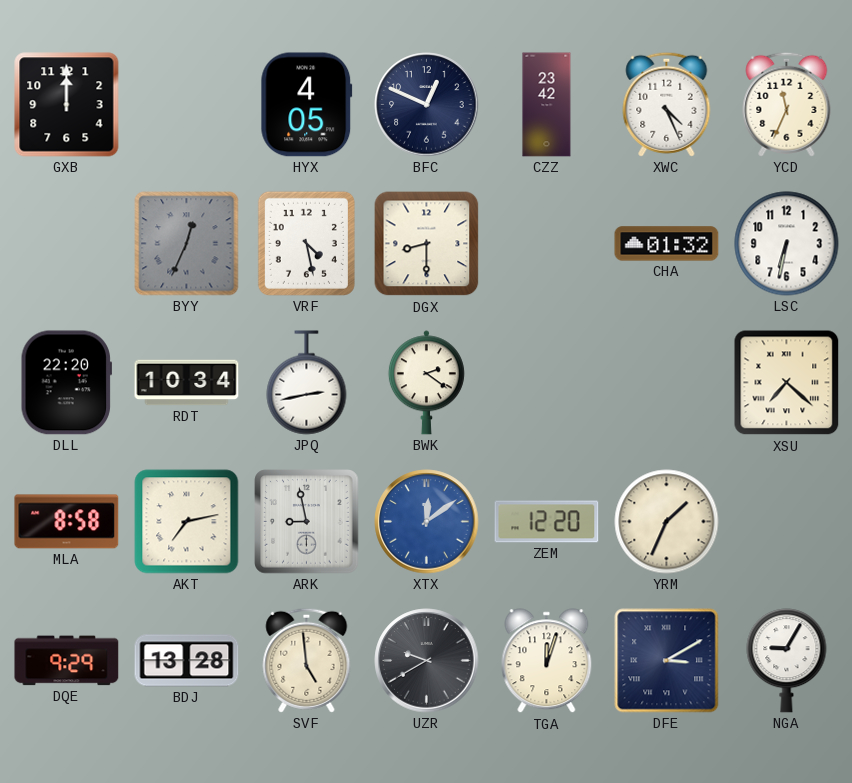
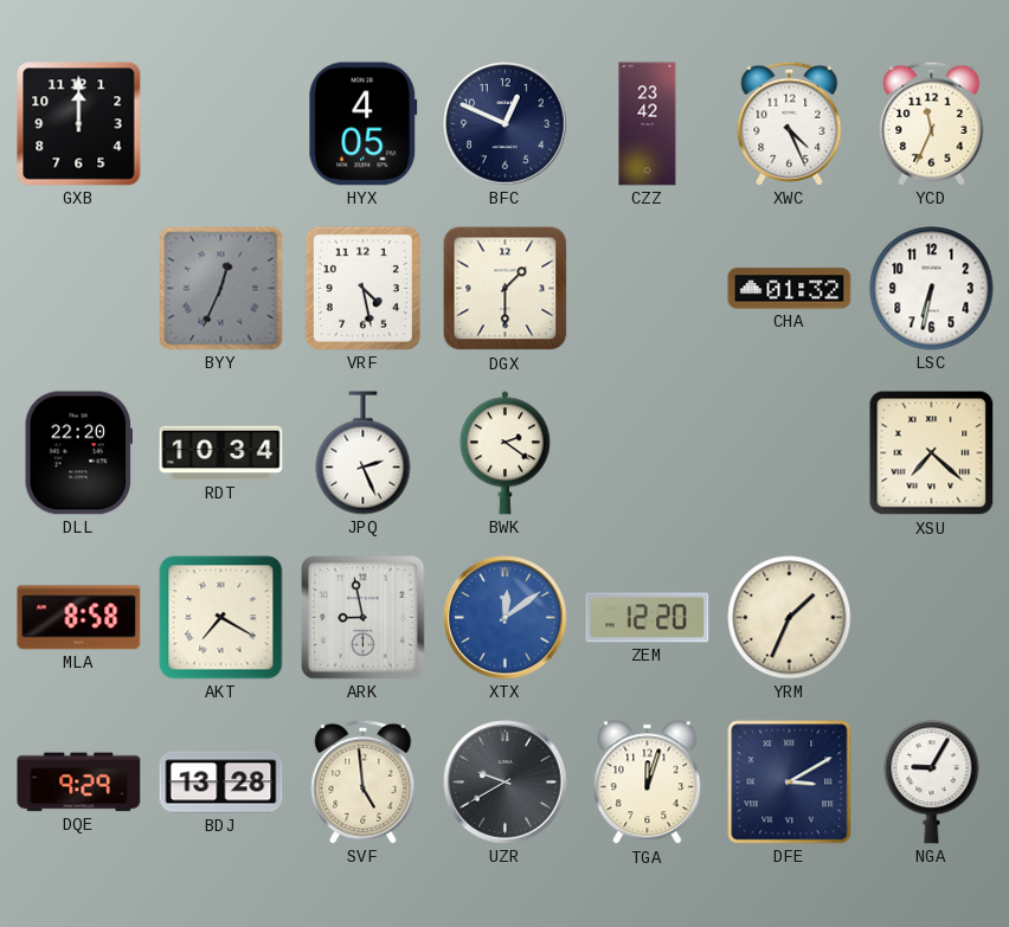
DGX: 8:30 -> 1:30
JPQ: 2:43 -> 2:26
AKT: 7:13 -> 7:20
